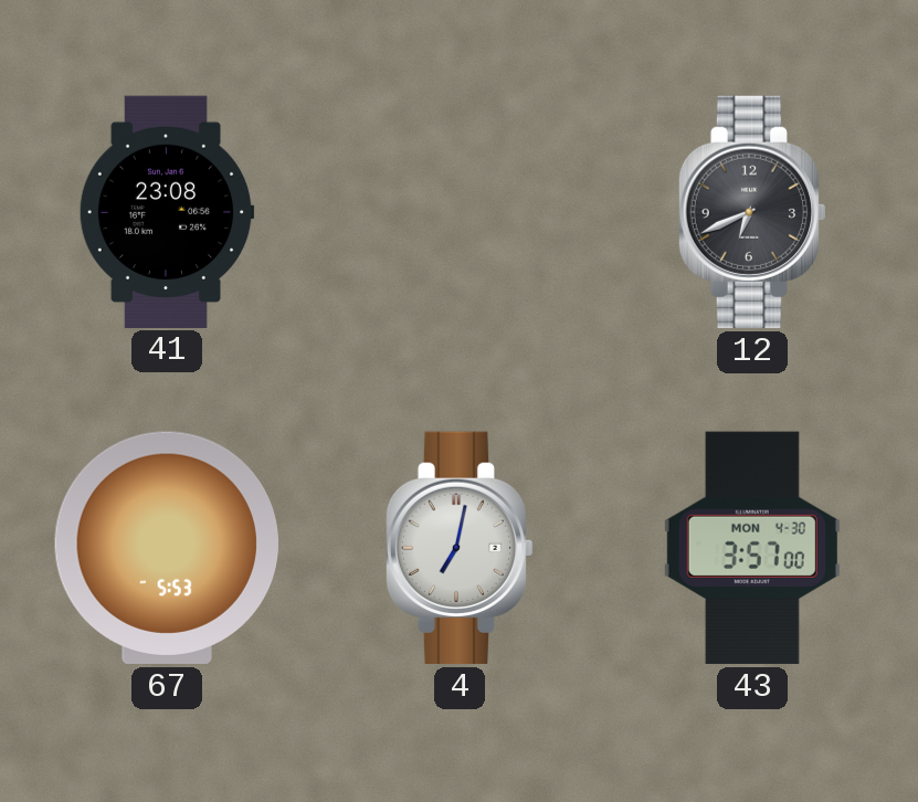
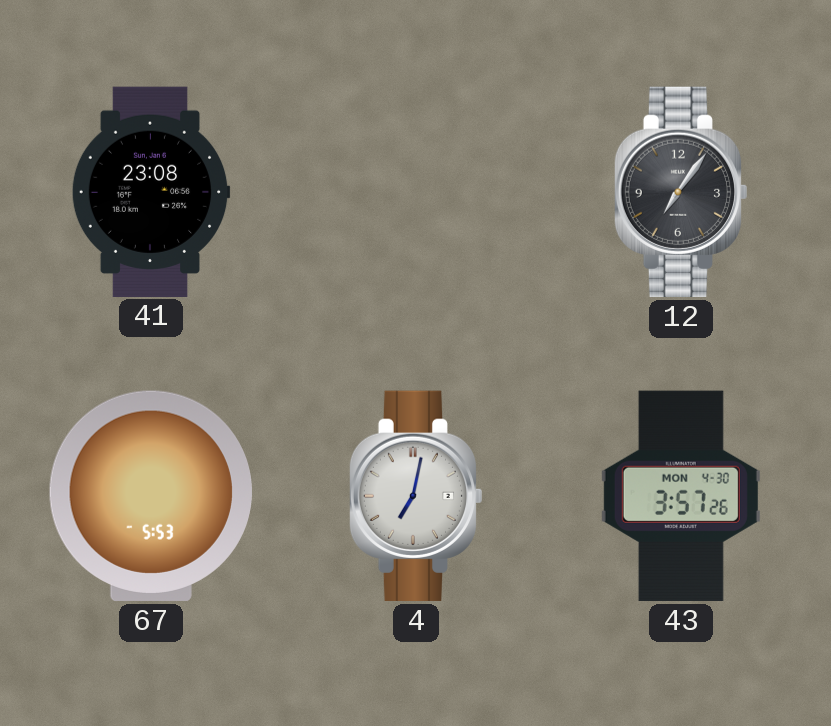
12: 6:41 -> 7:06
43: 3:57:00 -> 3:57:26
